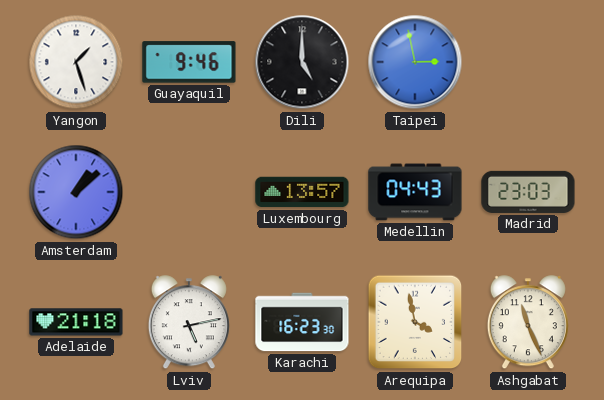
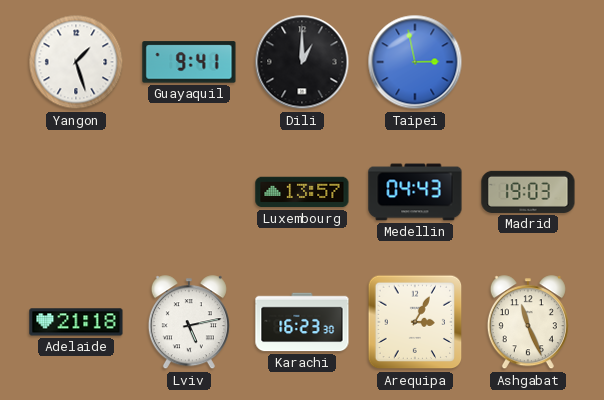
Guayaquil: 9:46 -> 9:41
Dili: 5:00 -> 1:00
Amsterdam: 1:08 -> none
Madrid: 23:03 -> 19:03
Arequipa: 3:58 -> 3:05
